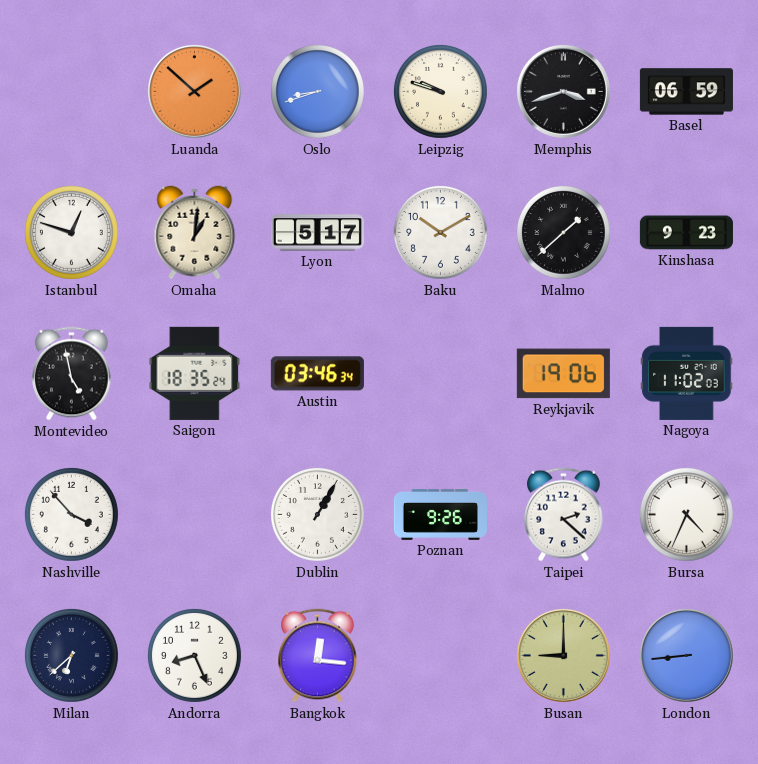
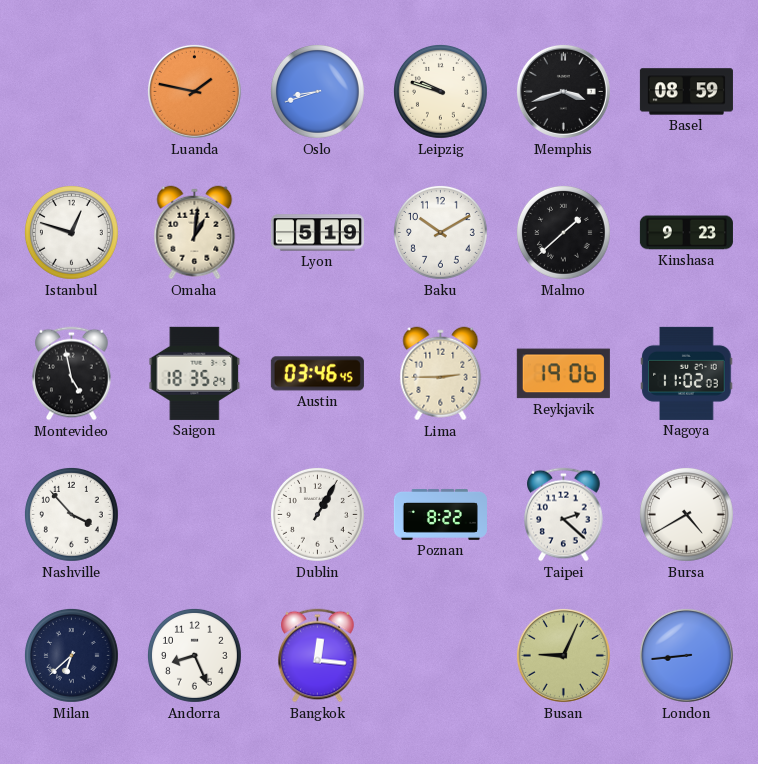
Luanda: 1:52 -> 1:47
Basel: 06:59 -> 08:59
Lyon: 5:17 -> 5:19
Austin: 03:46:34 -> 03:46:45
Lima: none -> 2:45
Poznan: 9:26 -> 8:22
Bursa: 4:34 -> 4:40
Busan: 9:00 -> 9:04
